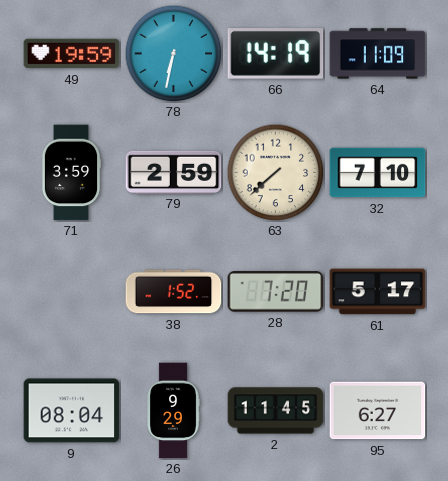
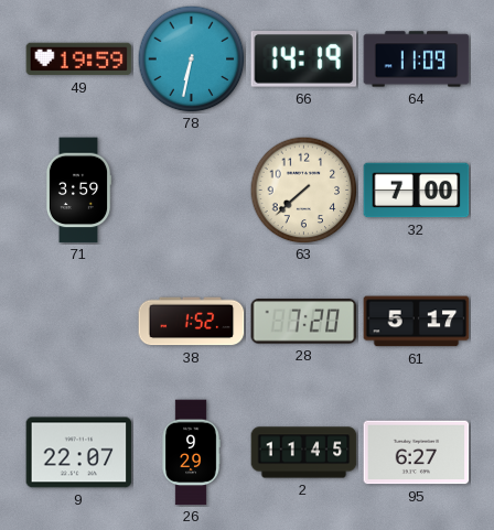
79: 2:59 -> none
32: 7:10 -> 7:00
9: 08:04 -> 22:07
